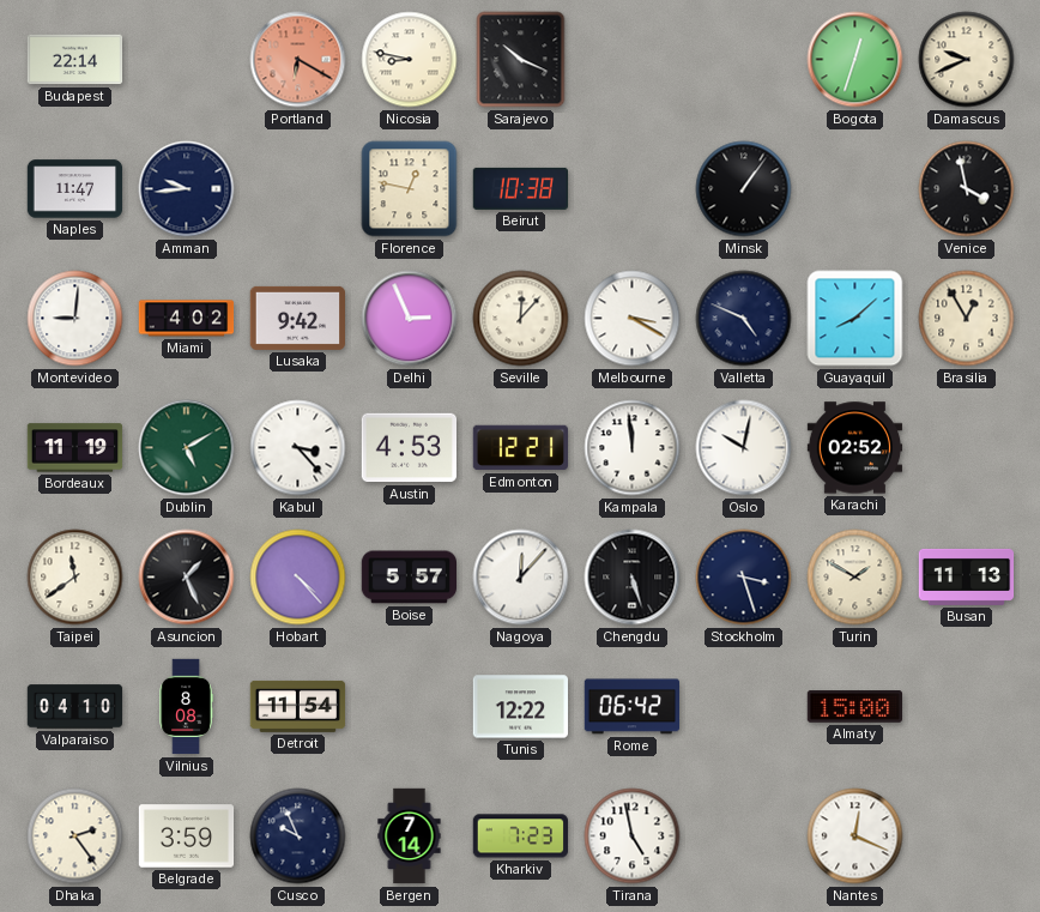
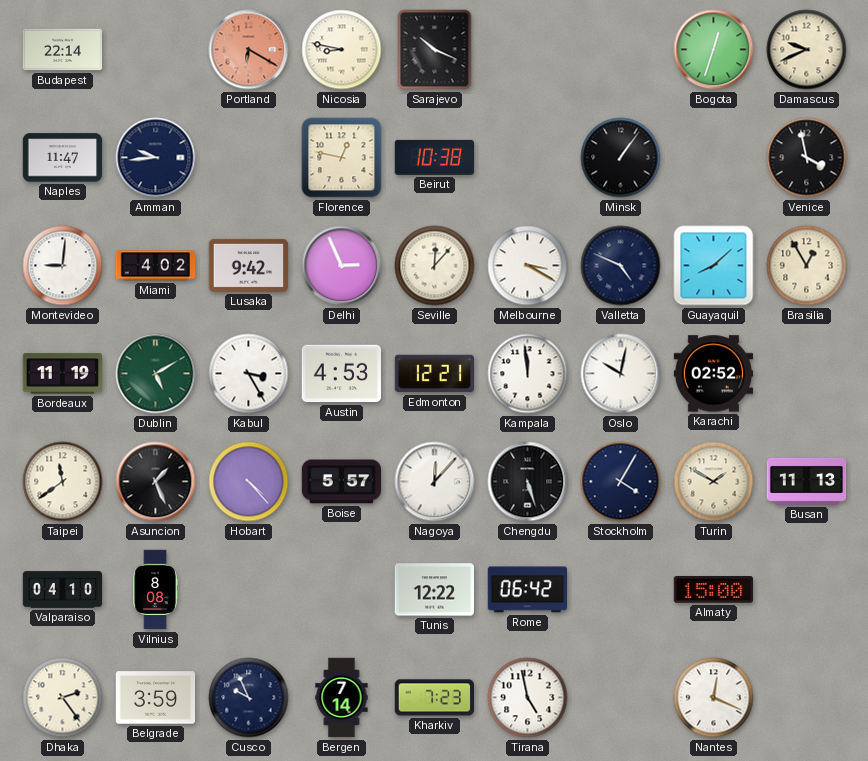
Kabul: 3:23 -> 3:25
Stockholm: 3:27 -> 4:05
Detroit: 11:54 -> none
